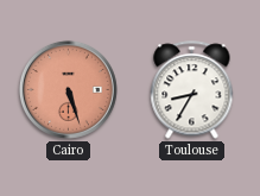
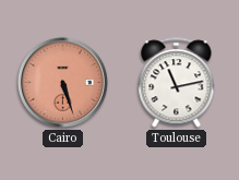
Toulouse: 8:35 -> 11:13
